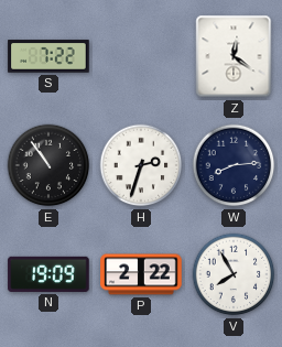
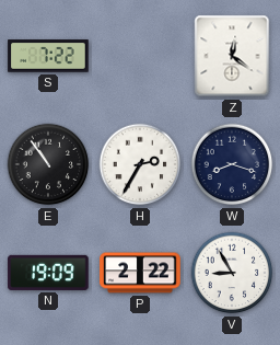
H: 2:33 -> 2:35
W: 8:14 -> 8:18
V: 7:55 -> 8:55
